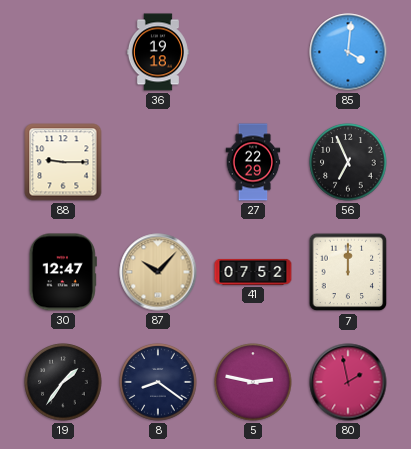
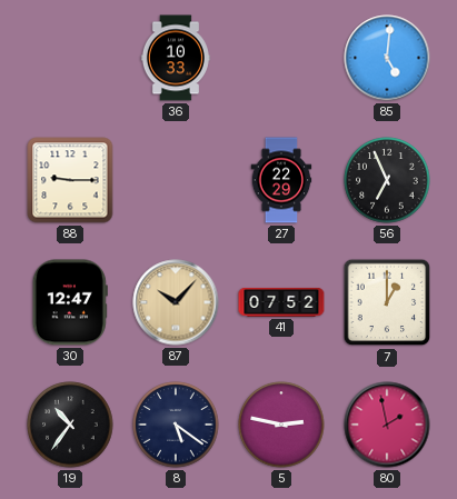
36: 19:18 -> 10:33
85: 4:01 -> 5:01
7: 12:00 -> 1:00
19: 1:36 -> 10:36
8: 8:21 -> 5:21
